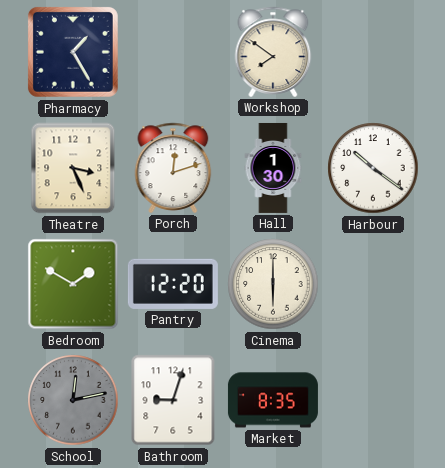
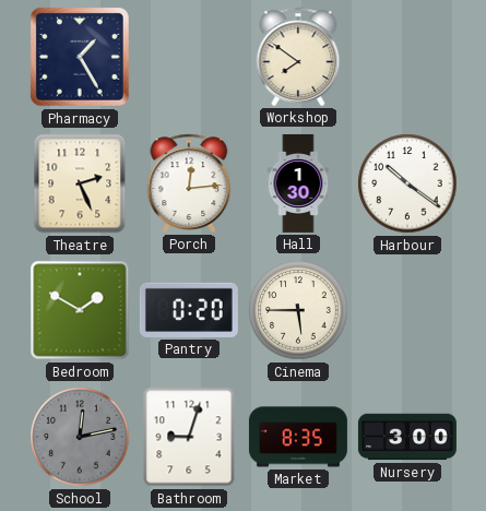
Theatre: 3:26 -> 2:26
Porch: 12:12 -> 12:14
Pantry: 12:20 -> 0:20
Cinema: 6:00 -> 5:45
Nursery: none -> 3:00
